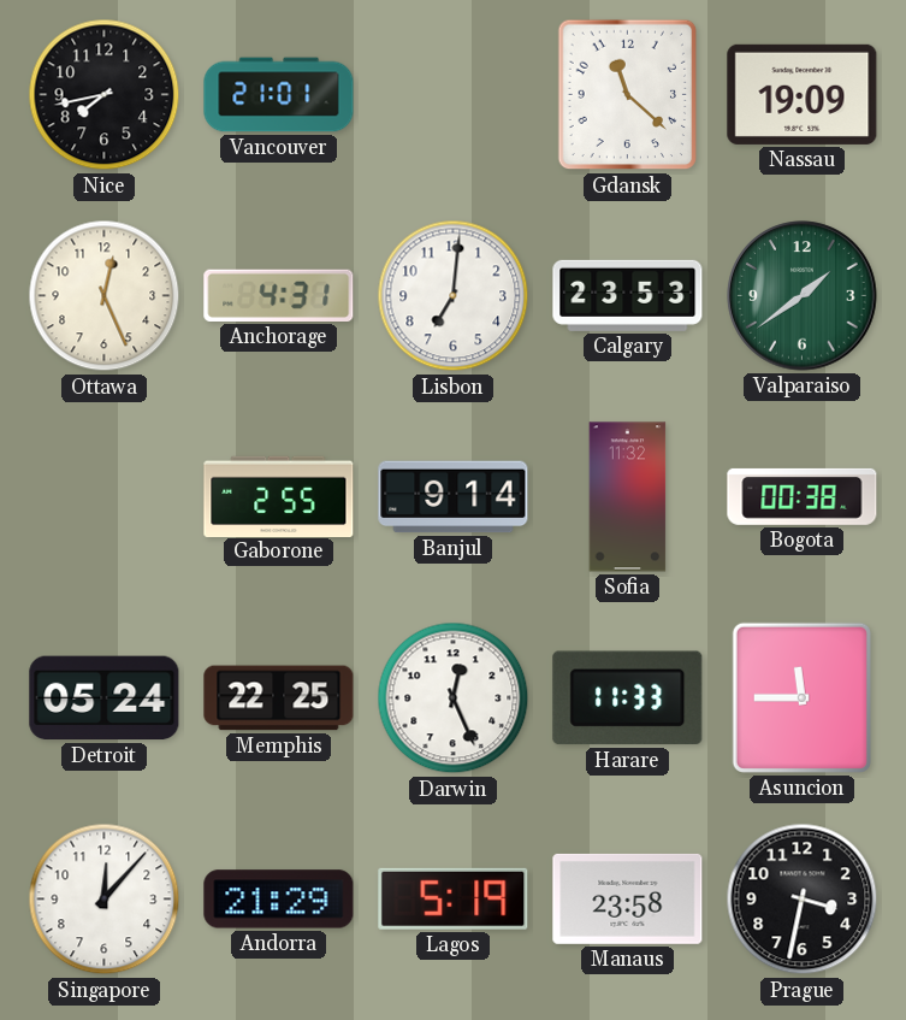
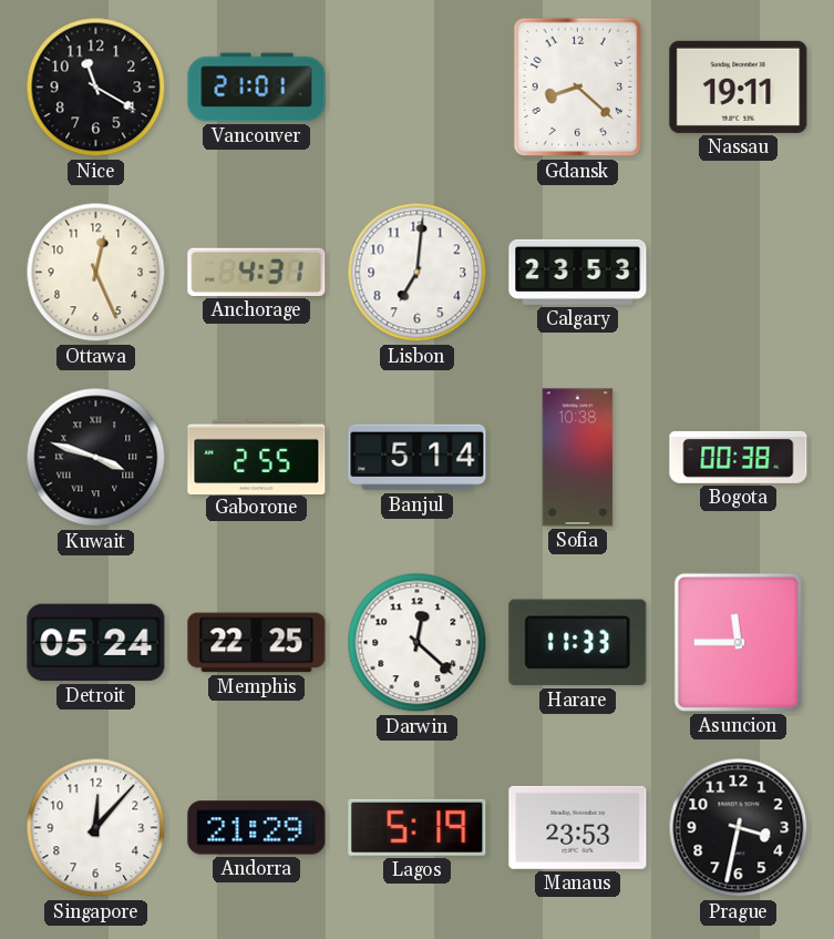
Nice: 7:43 -> 11:20
Gdansk: 11:22 -> 8:22
Nassau: 19:09 -> 19:11
Valparaiso: 1:39 -> none
Kuwait: none -> 3:48
Banjul: 9:14 -> 5:14
Sofia: 11:32 -> 10:38
Darwin: 12:26 -> 12:22
Manaus: 23:58 -> 23:53
